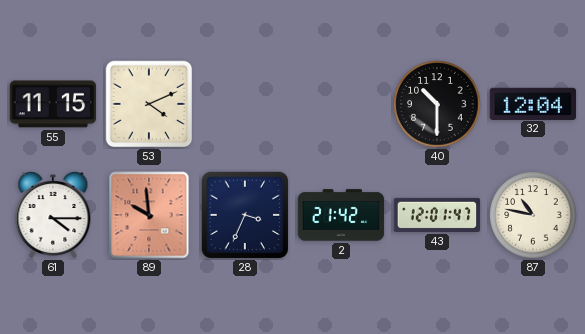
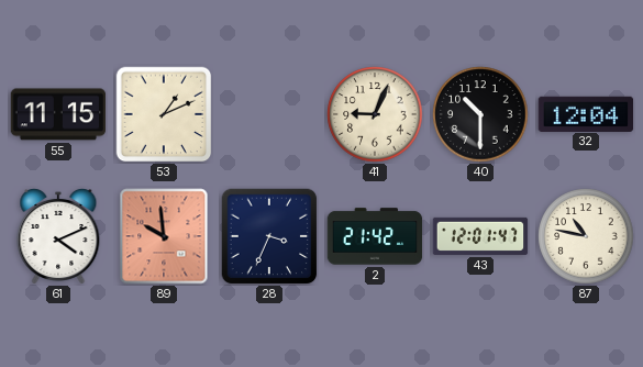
53: 4:11 -> 1:11
41: none -> 9:04
61: 4:15 -> 4:11
